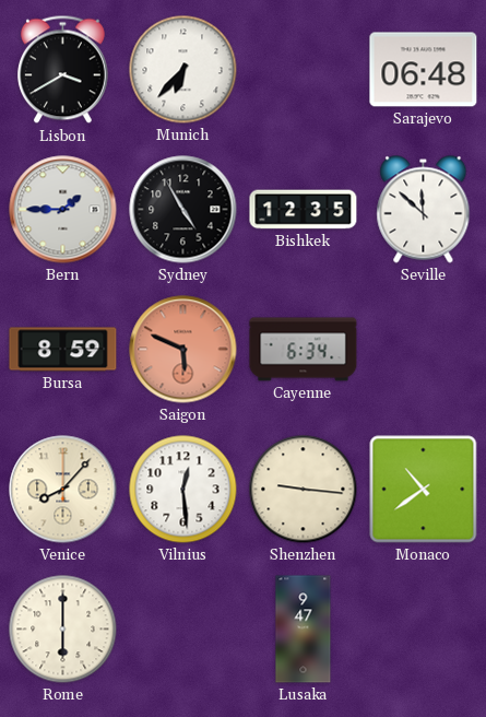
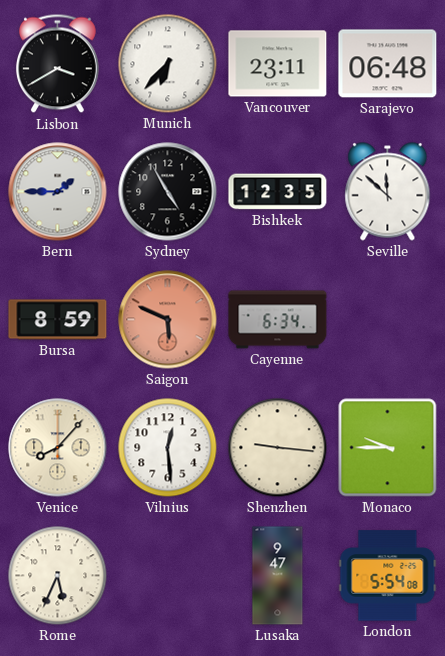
Vancouver: none -> 23:11
Monaco: 10:39 -> 9:45
Rome: 6:00 -> 5:34
London: none -> 5:54
